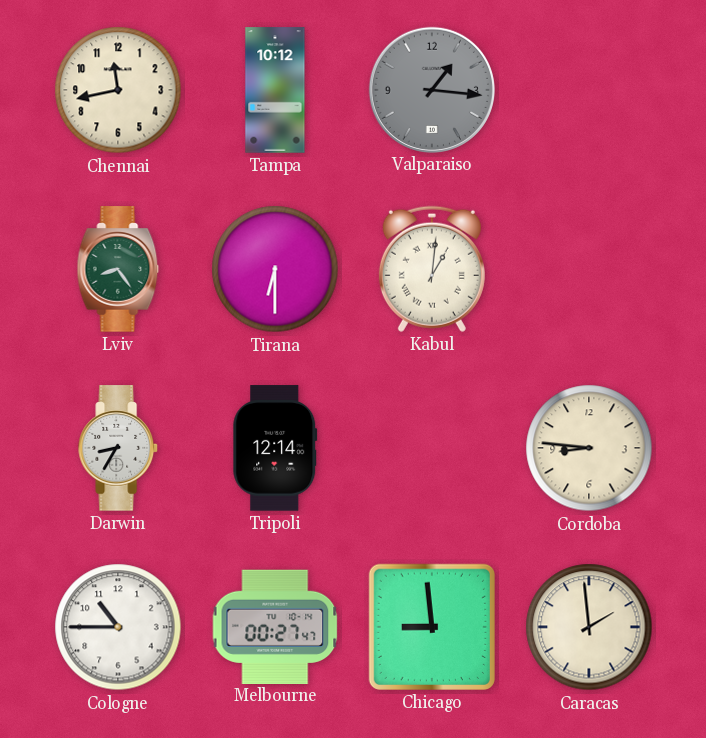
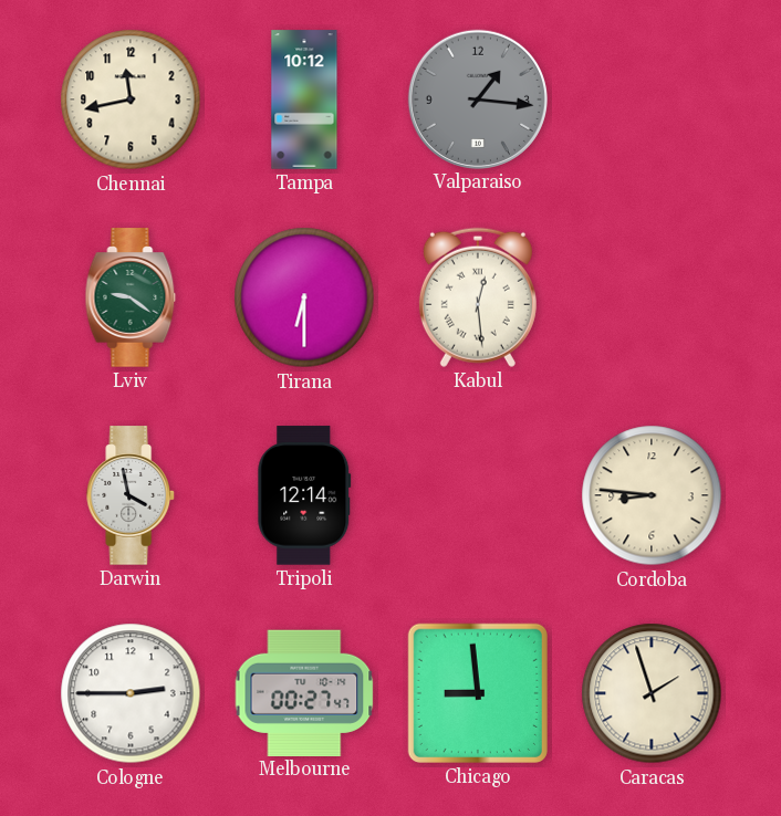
Lviv: 8:24 -> 9:21
Kabul: 1:01 -> 12:29
Darwin: 8:35 -> 3:58
Cologne: 10:45 -> 2:45
Caracas: 1:59 -> 1:57
